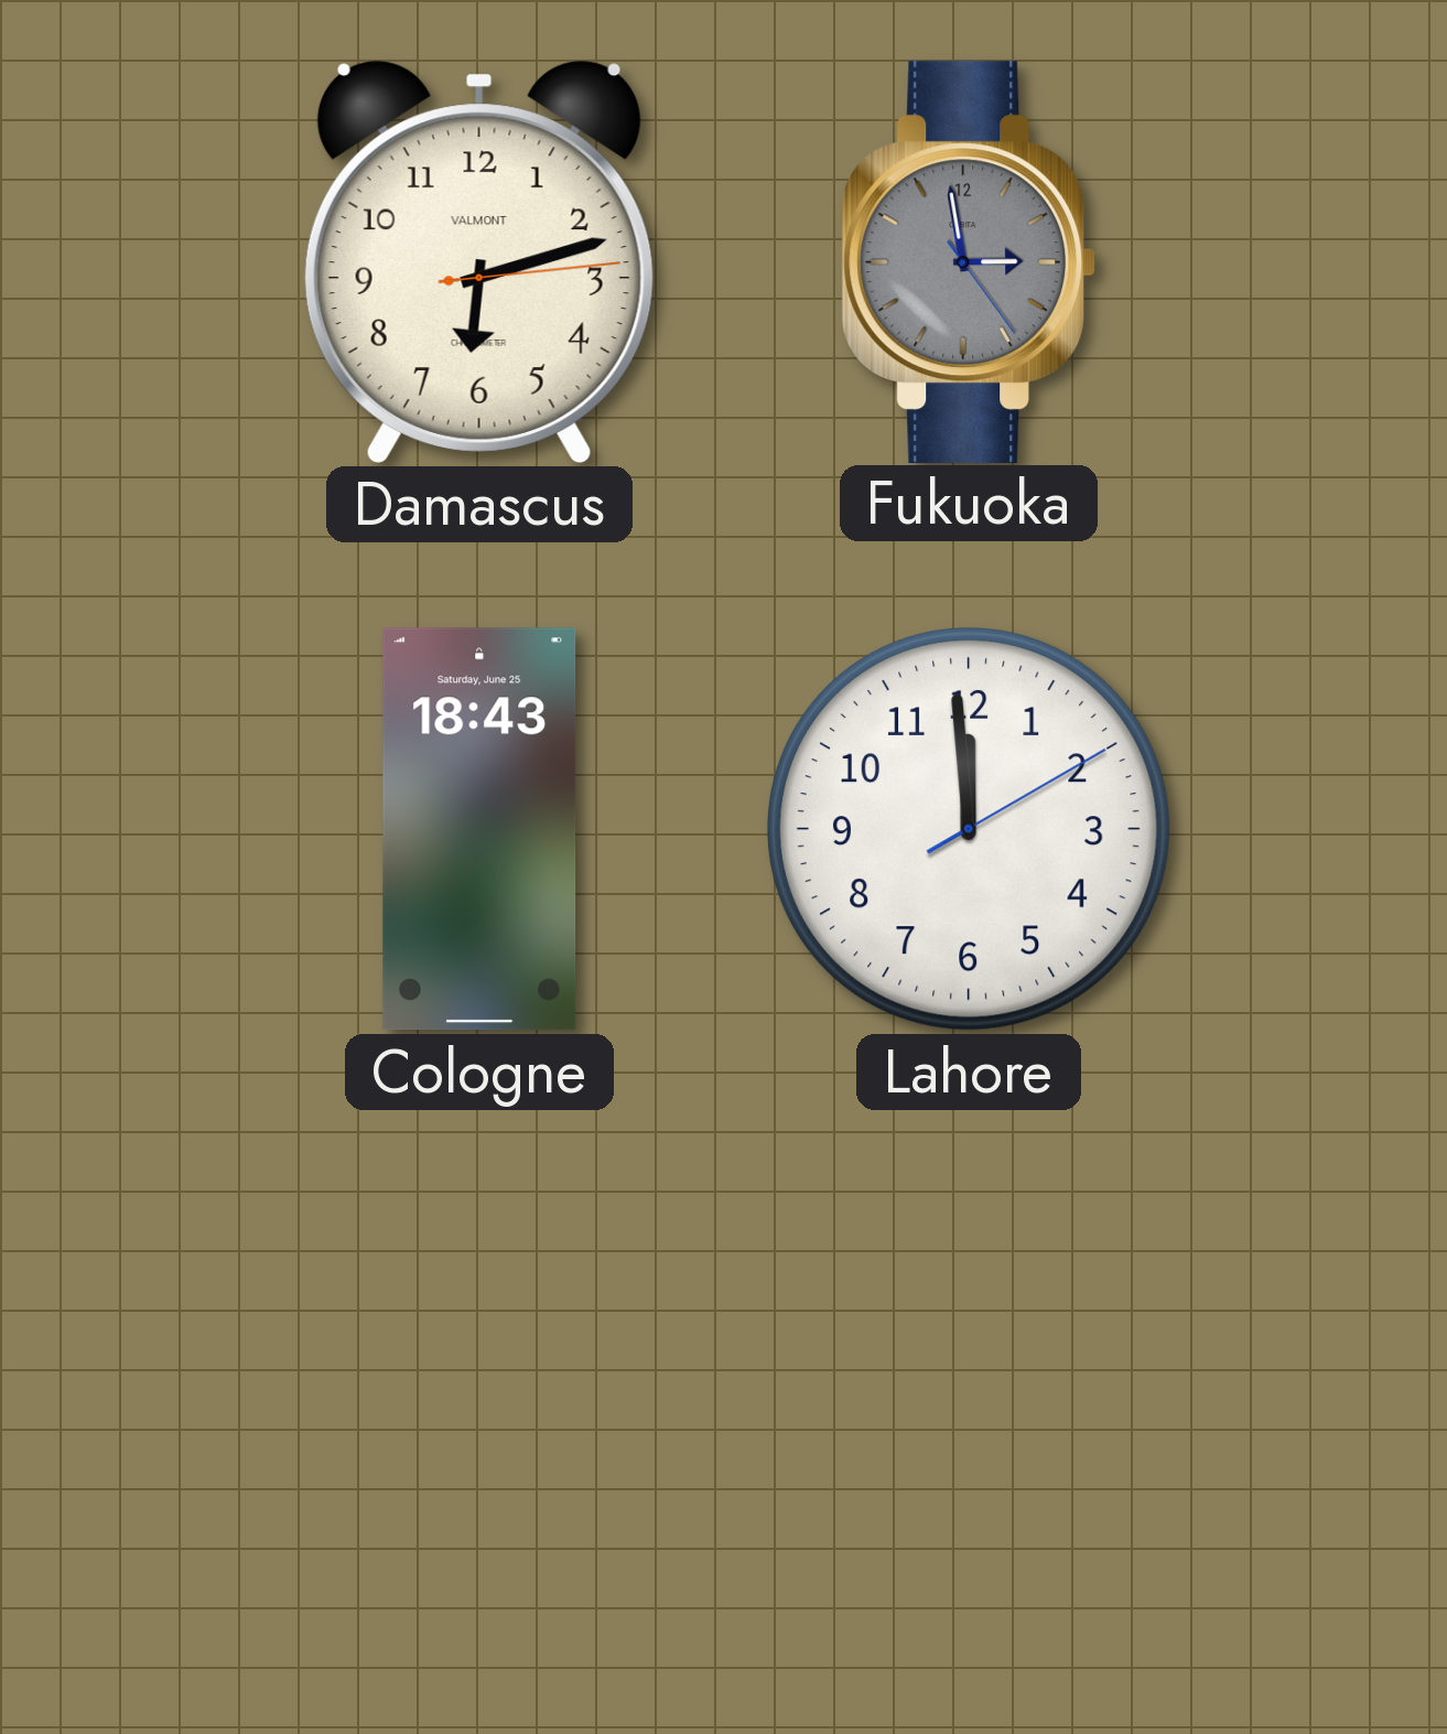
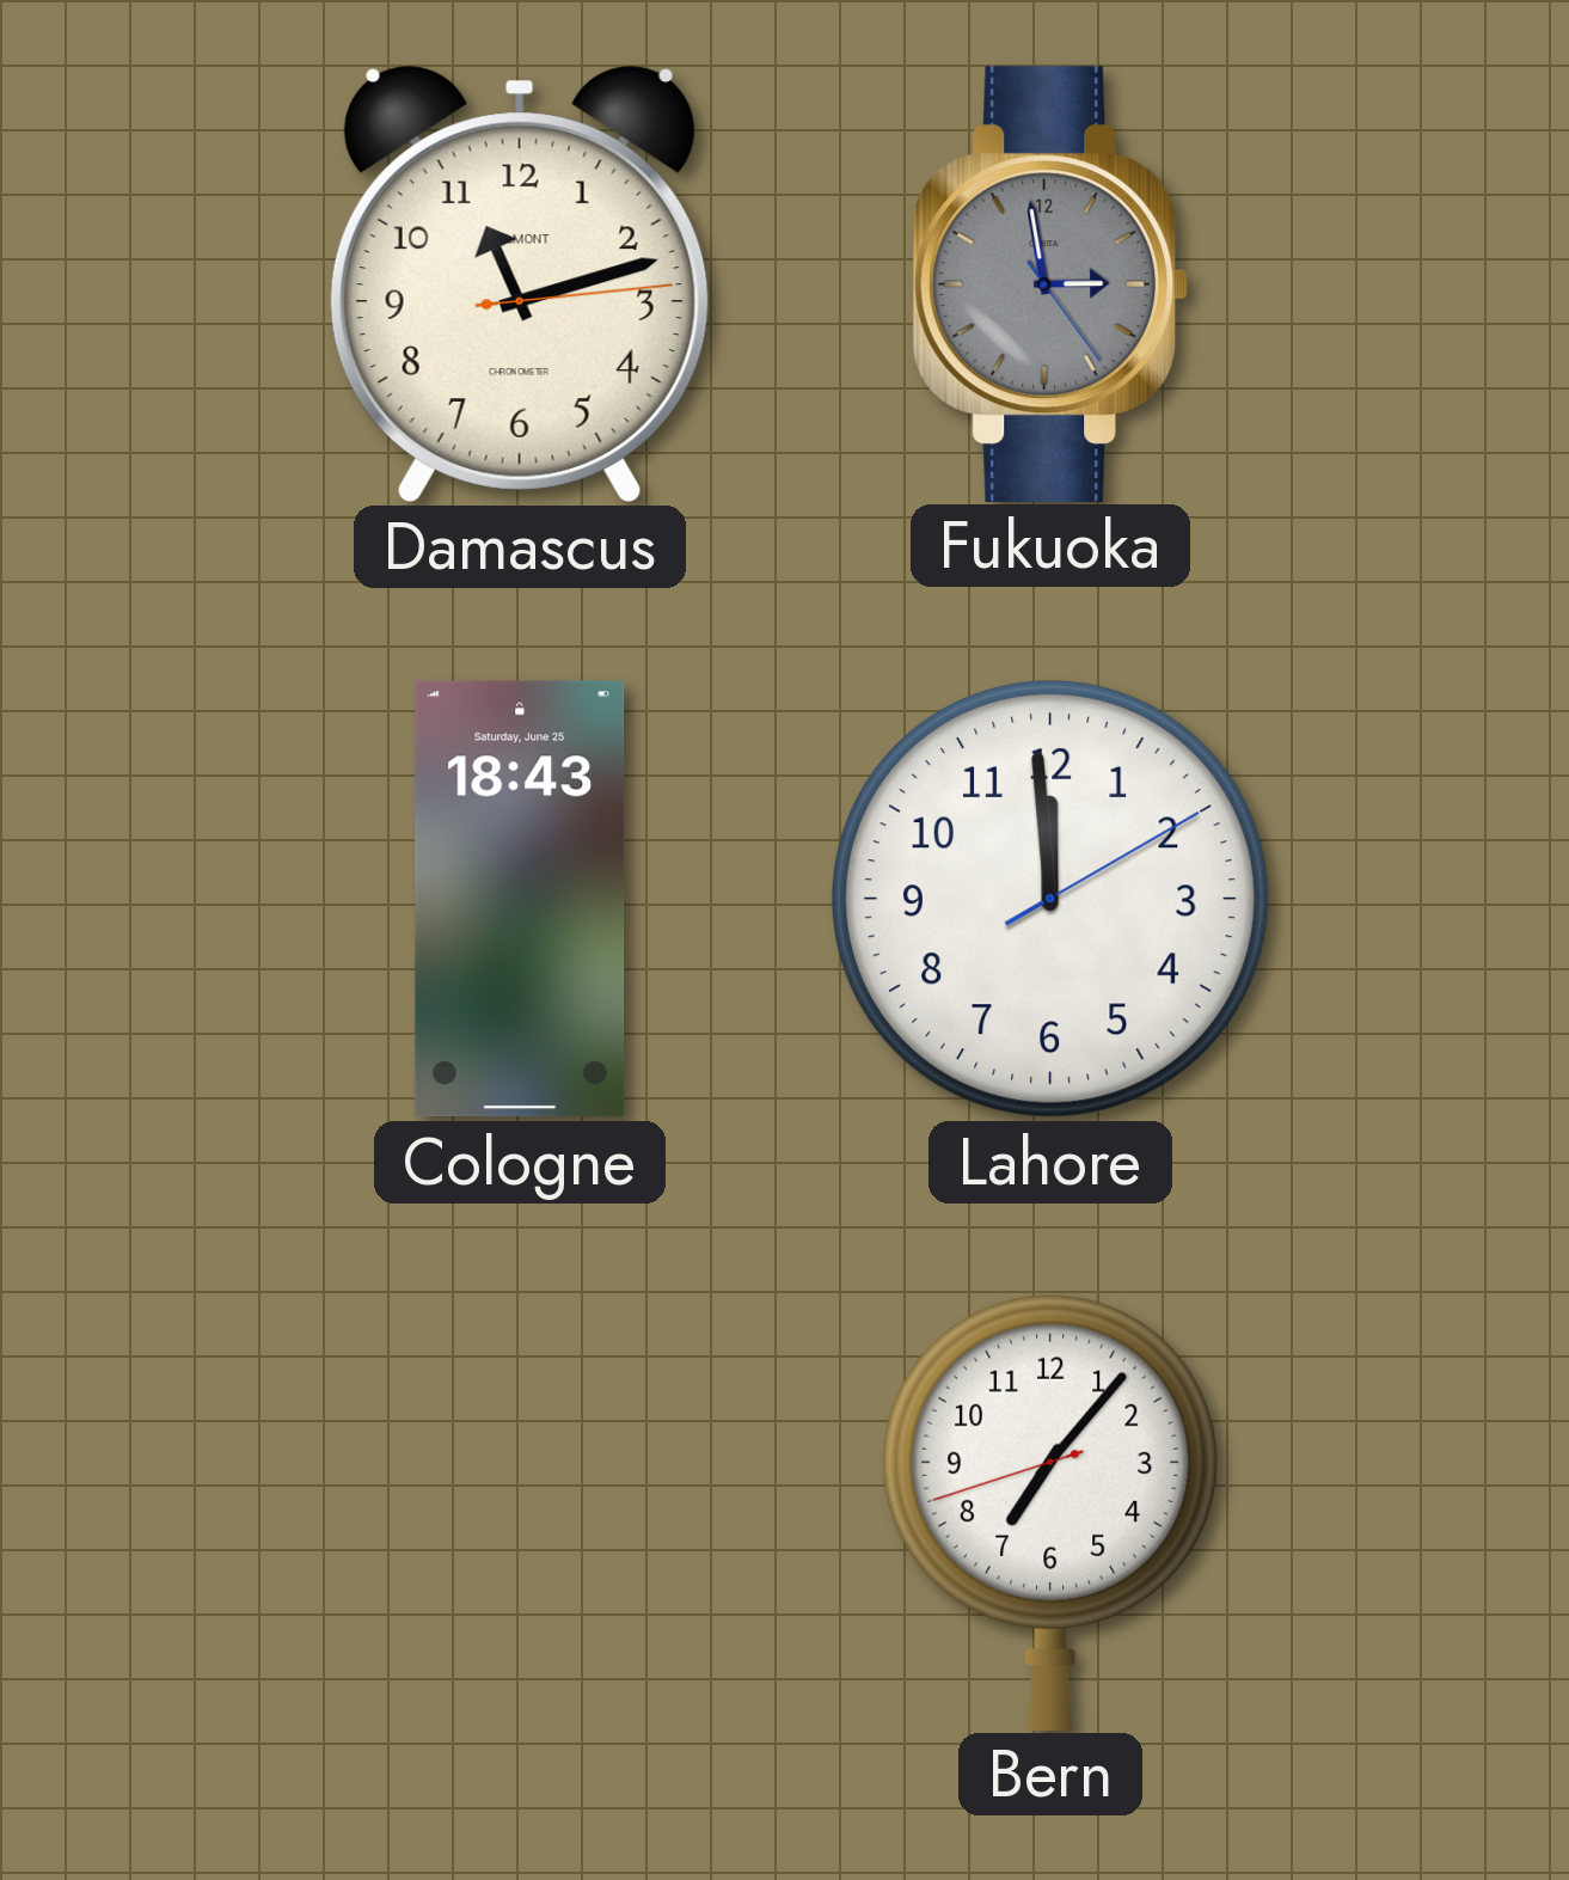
Damascus: 6:12 -> 11:12
Bern: none -> 7:06
